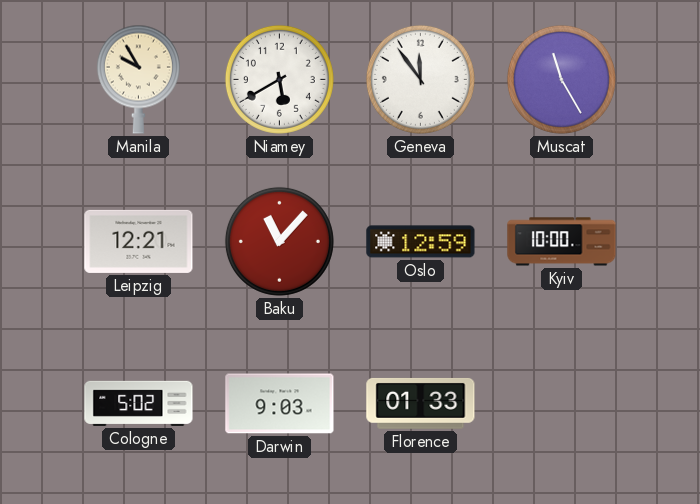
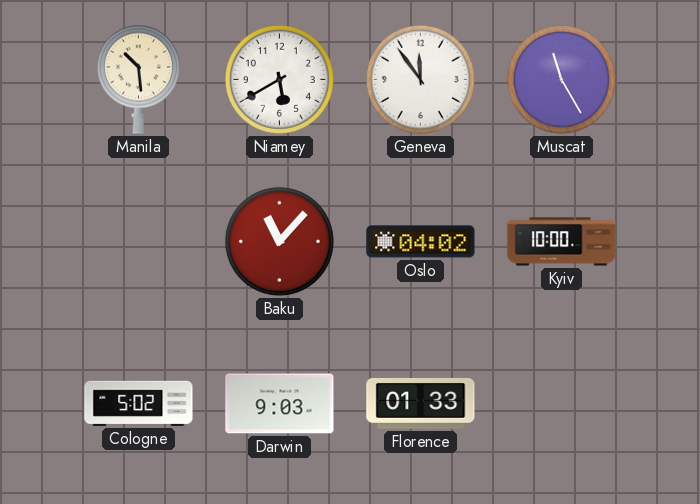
Manila: 9:55 -> 10:29
Leipzig: 12:21 -> none
Oslo: 12:59 -> 04:02
